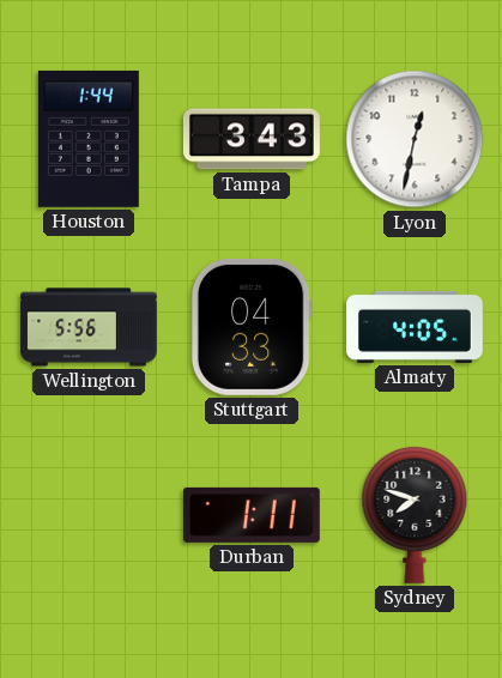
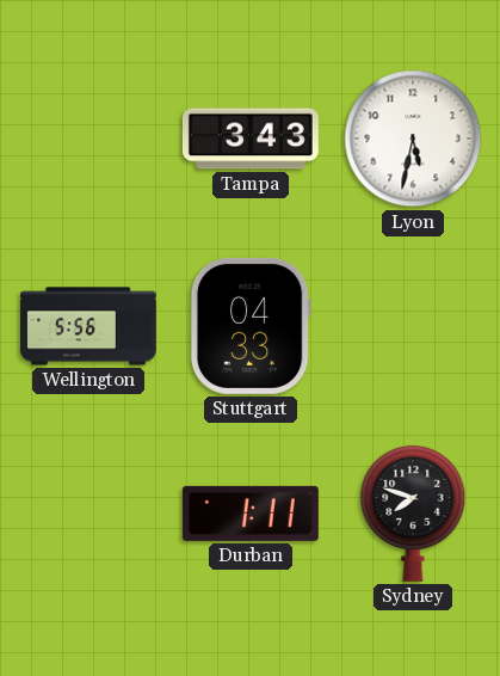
Houston: 1:44 -> none
Lyon: 12:32 -> 5:32
Almaty: 4:05 -> none
